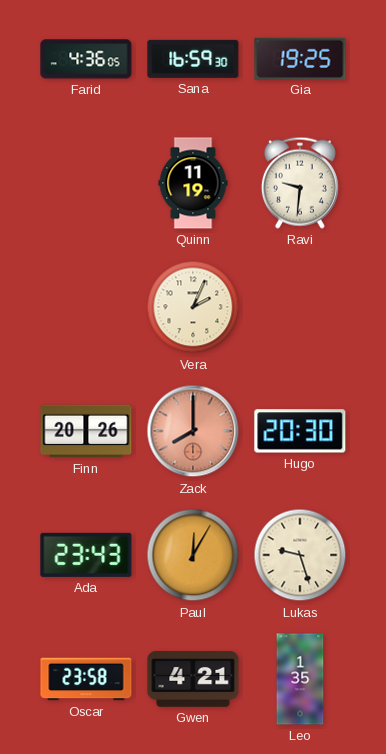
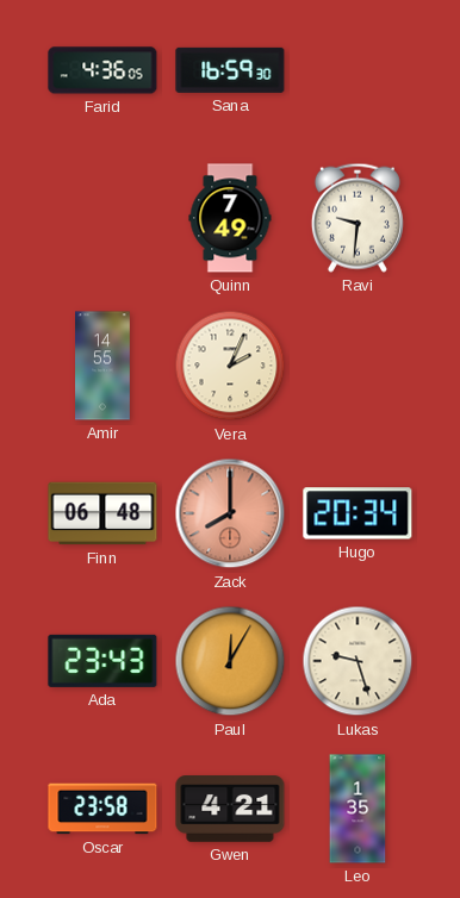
Gia: 19:25 -> none
Quinn: 11:19 -> 7:49
Amir: none -> 14:55
Finn: 20:26 -> 06:48
Hugo: 20:30 -> 20:34
